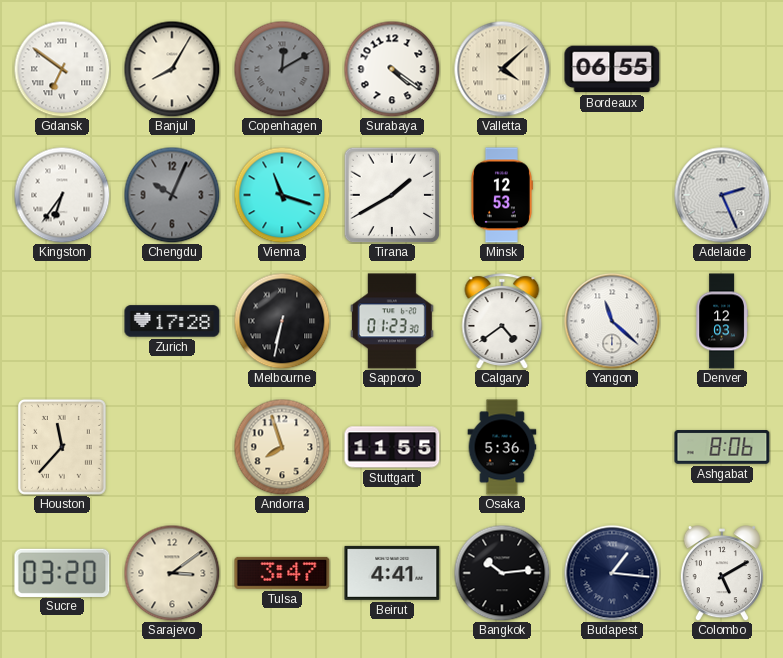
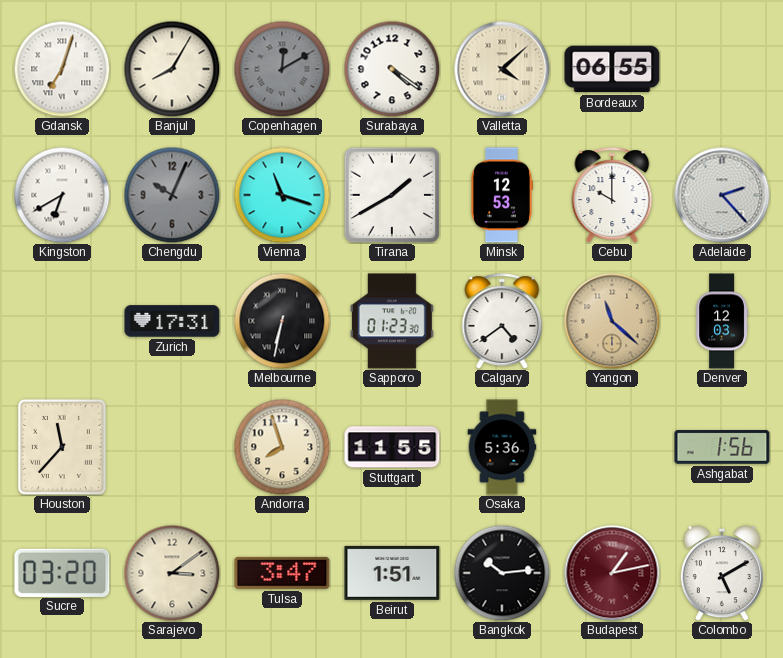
Gdansk: 6:51 -> 7:03
Kingston: 6:36 -> 6:40
Cebu: none -> 10:00
Adelaide: 2:26 -> 2:23
Zurich: 17:28 -> 17:31
Yangon dial: white -> champagne
Ashgabat: 8:06 -> 1:56
Beirut: 4:41 -> 1:51
Budapest: 1:16 -> 1:13
Budapest dial: navy -> burgundy
